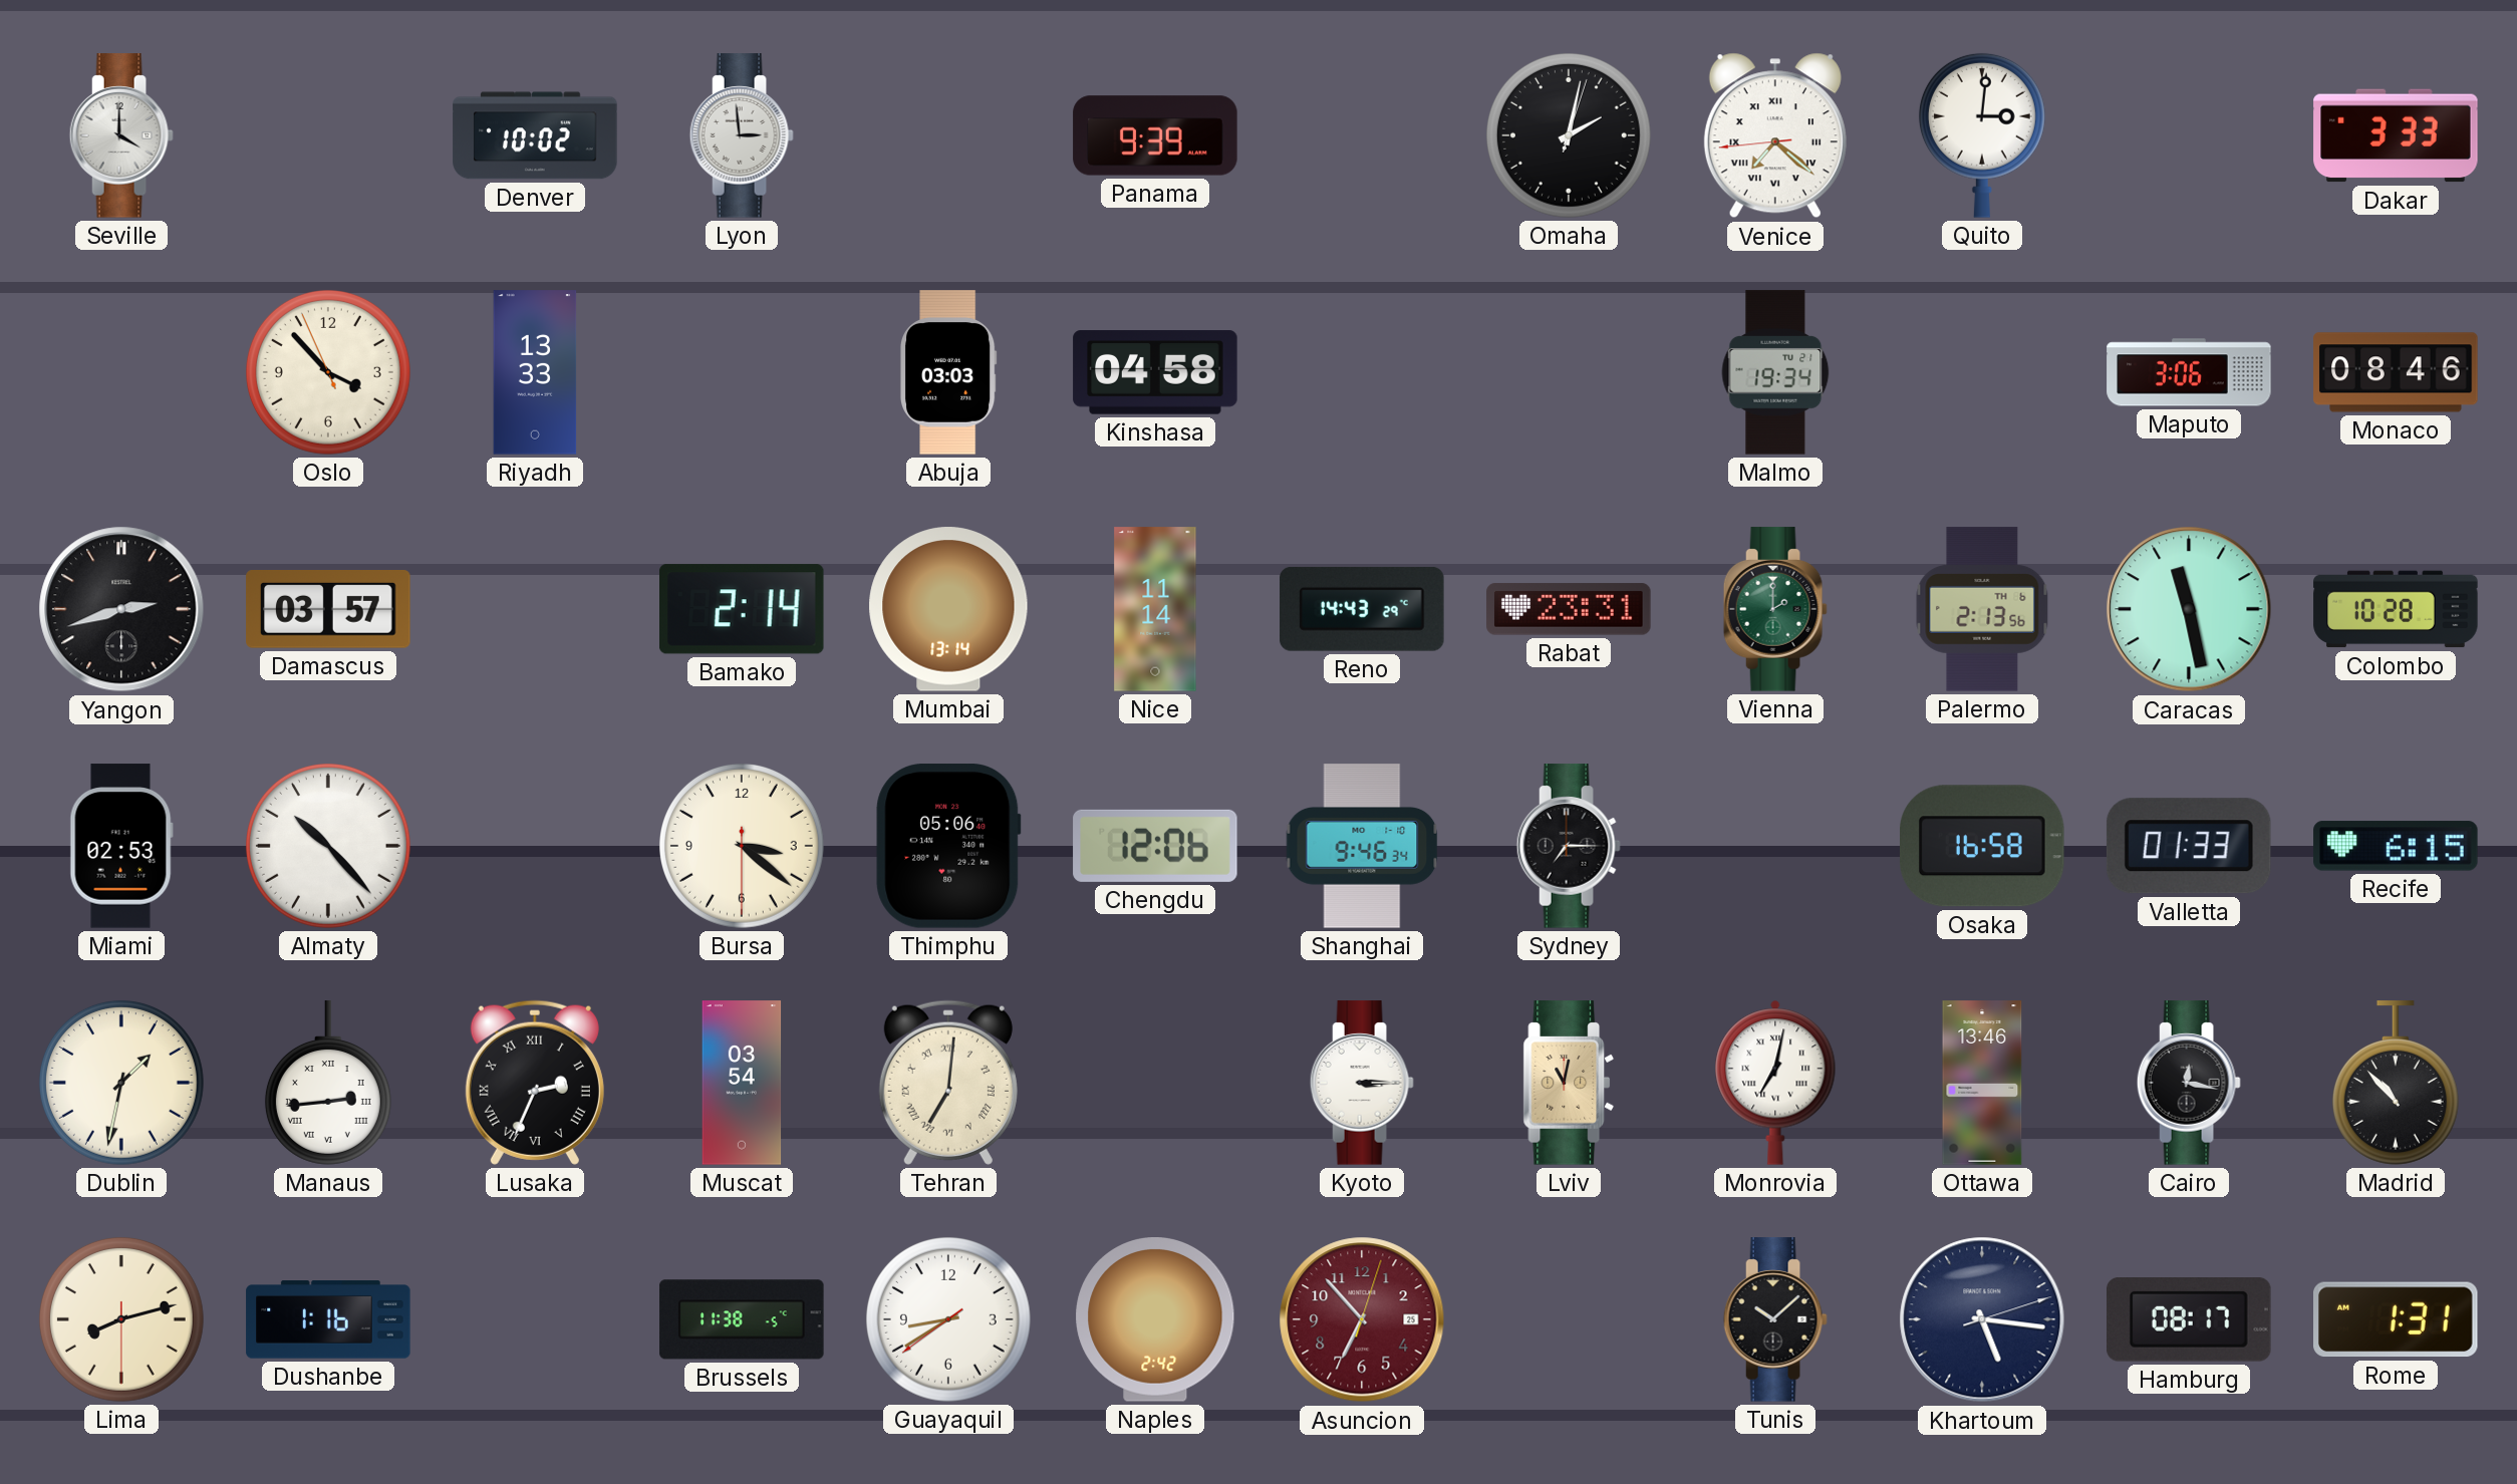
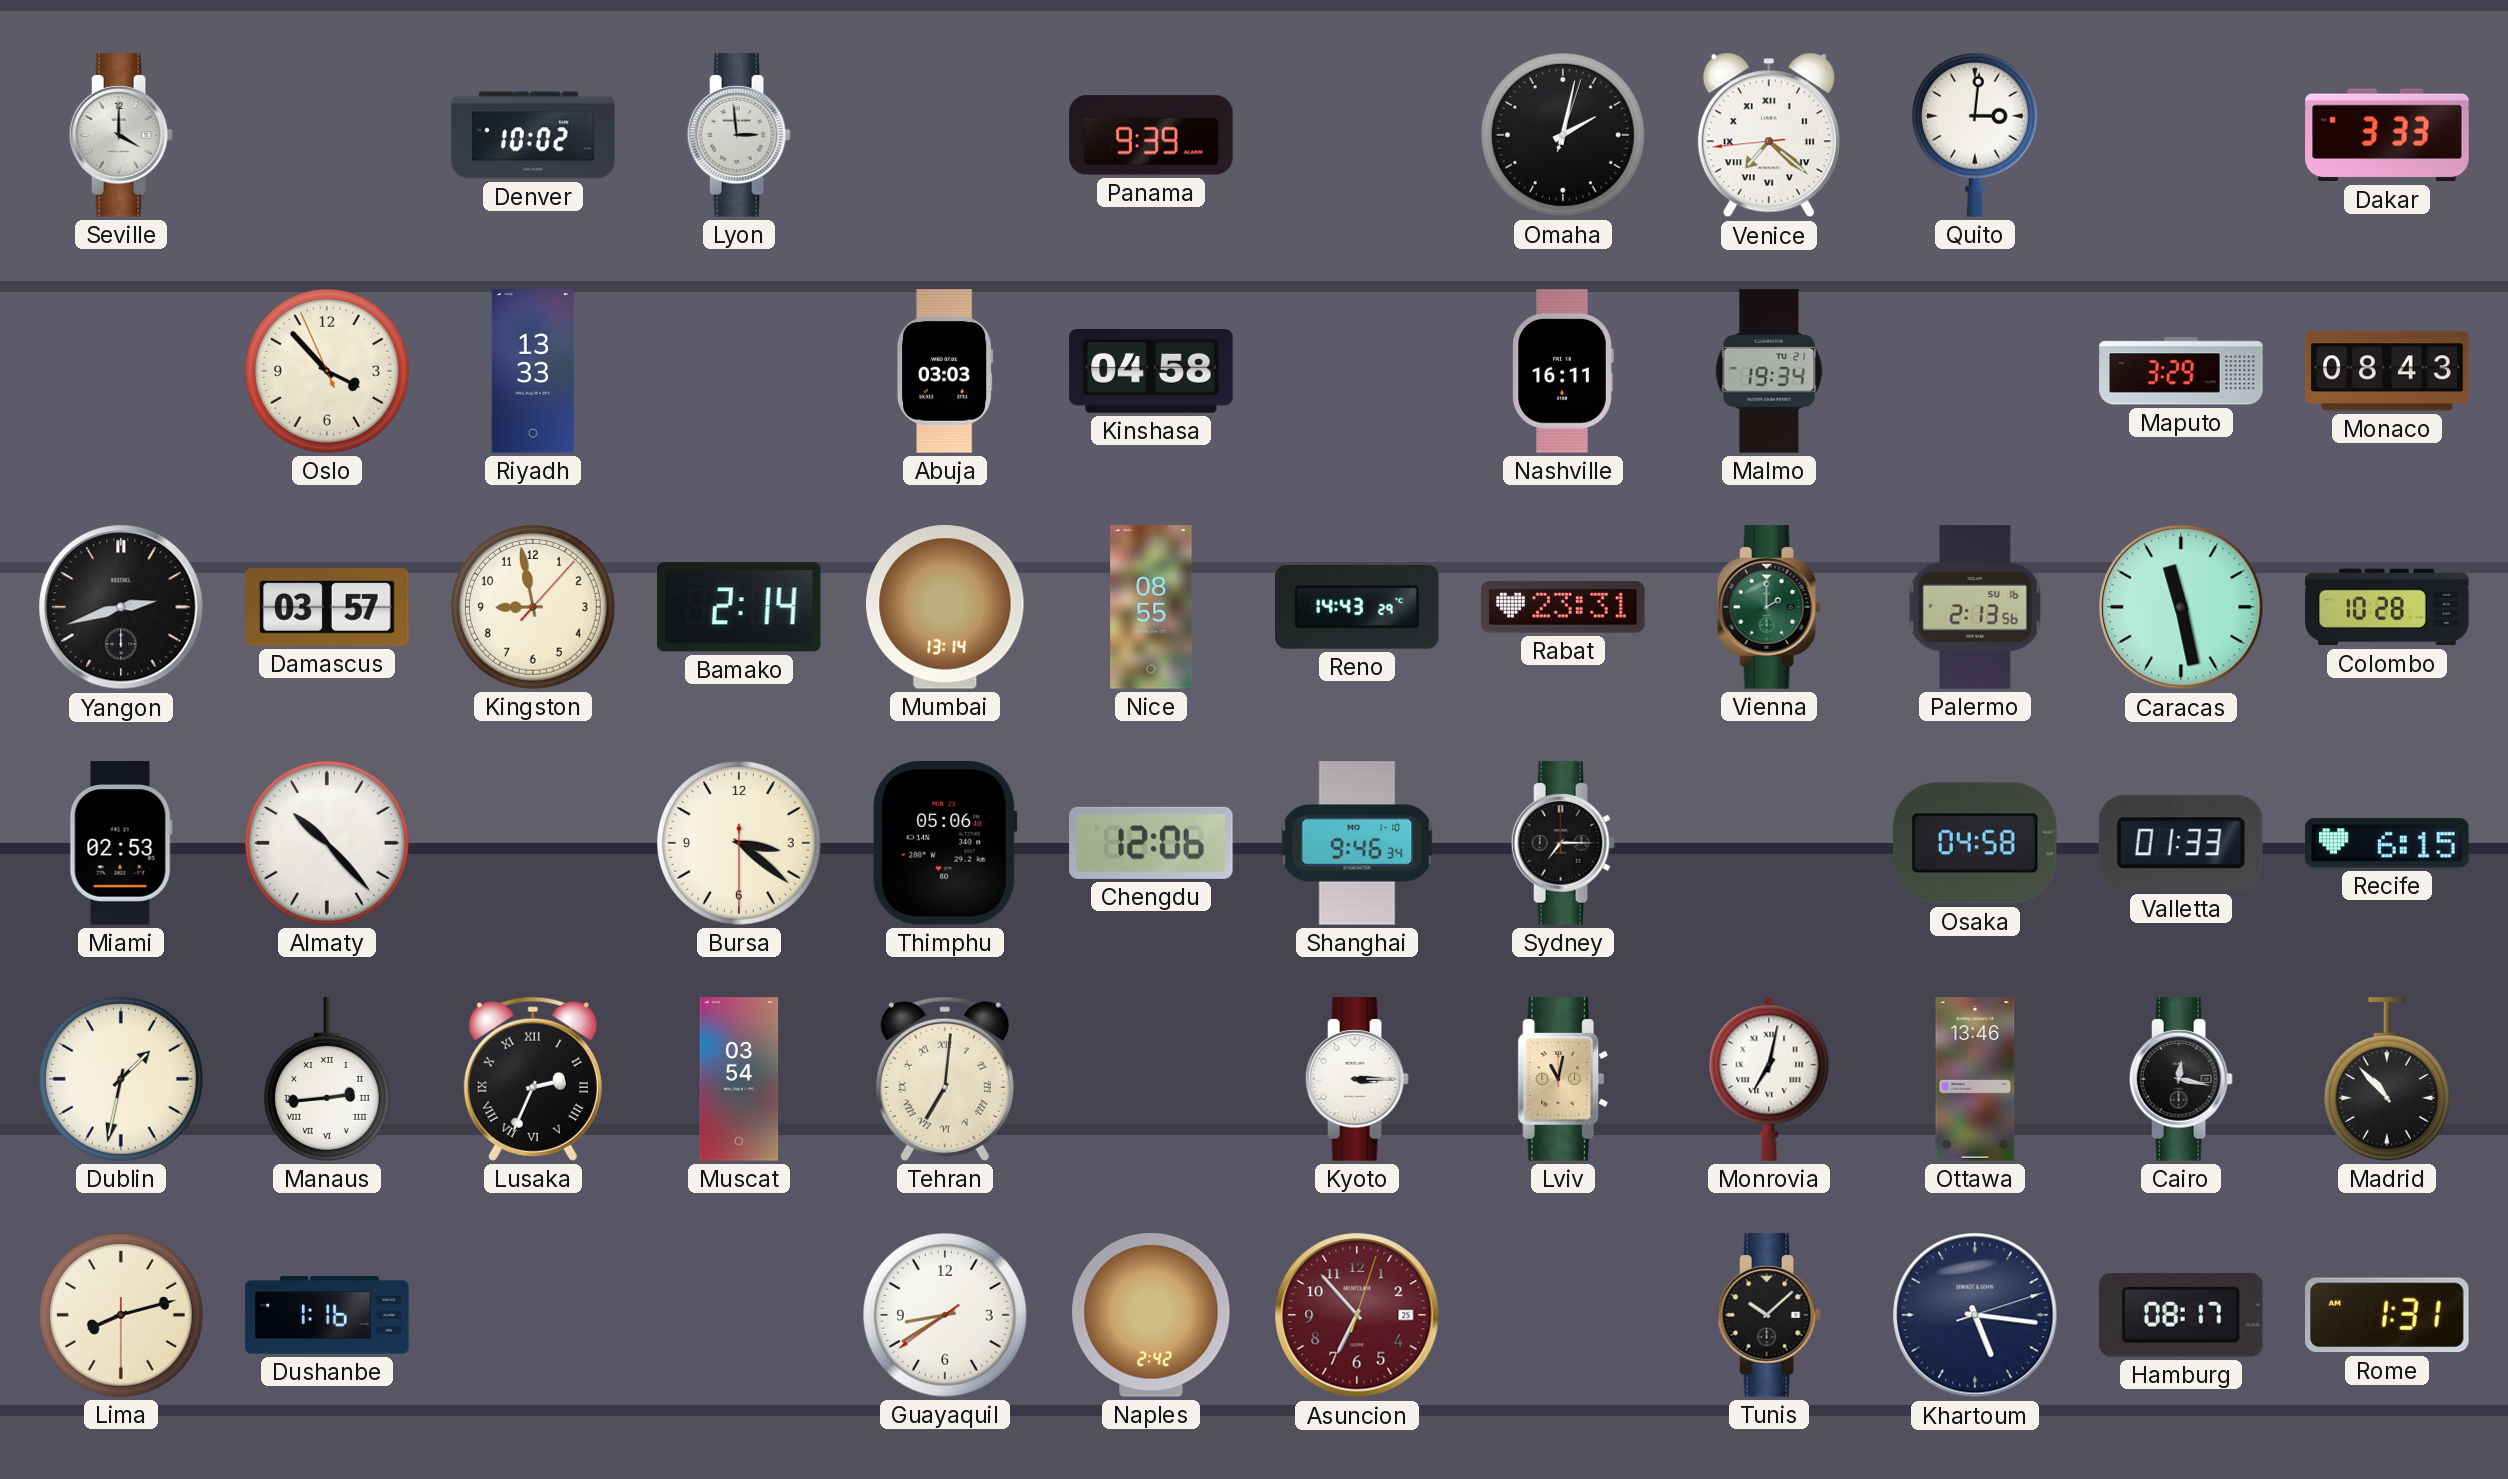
Nashville: none -> 16:11
Maputo: 3:06 -> 3:29
Monaco: 08:46 -> 08:43
Kingston: none -> 8:58
Nice: 11:14 -> 08:55
Palermo date: TH 6 -> SU 16
Osaka: 16:58 -> 04:58
Brussels: 11:38 -> none
